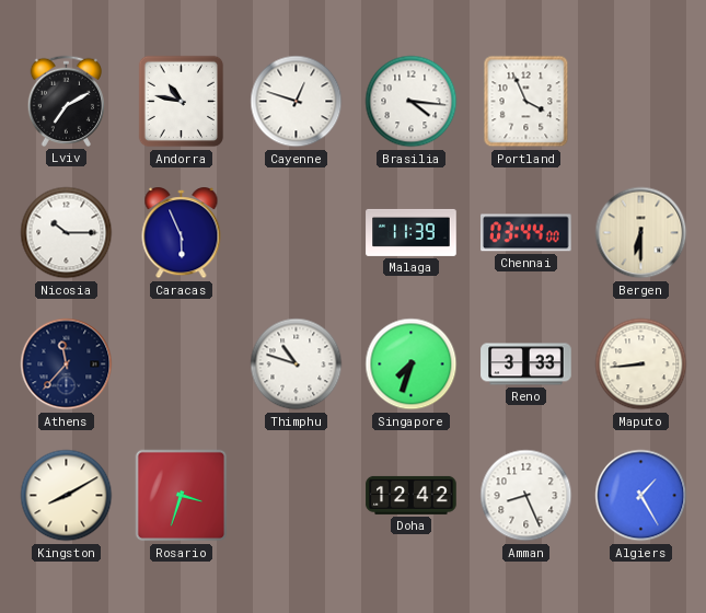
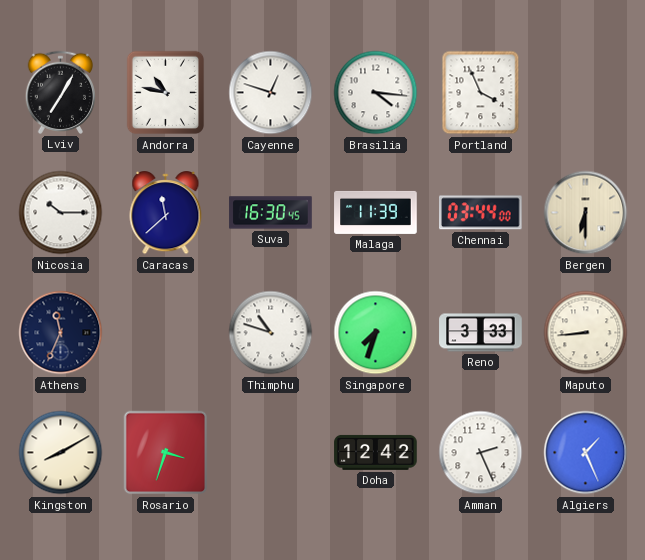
Lviv: 7:10 -> 7:05
Caracas: 5:56 -> 11:38
Suva: none -> 16:30
Athens: 11:37 -> 11:34
Amman: 8:26 -> 2:26
Algiers: 1:25 -> 1:26
